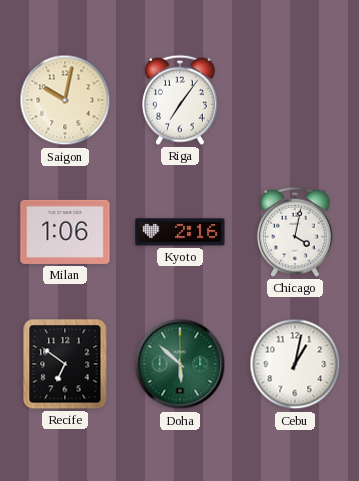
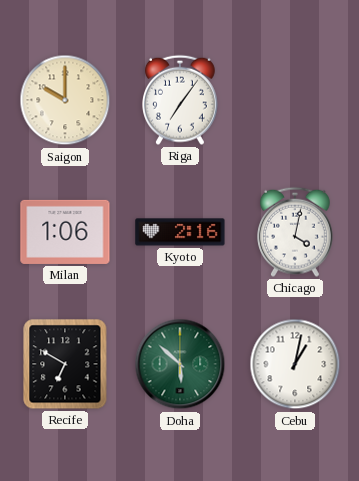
Saigon: 10:02 -> 10:00
Recife: 6:51 -> 6:50
